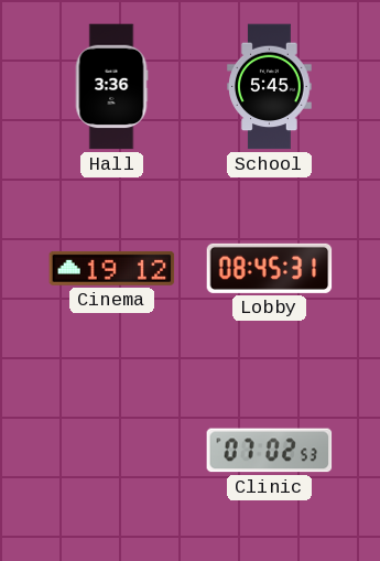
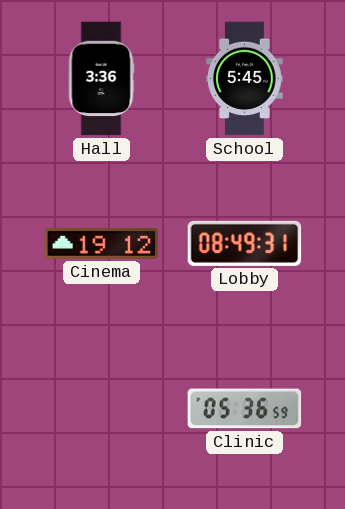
Lobby: 08:45 -> 08:49
Clinic: 07:02 -> 05:36
